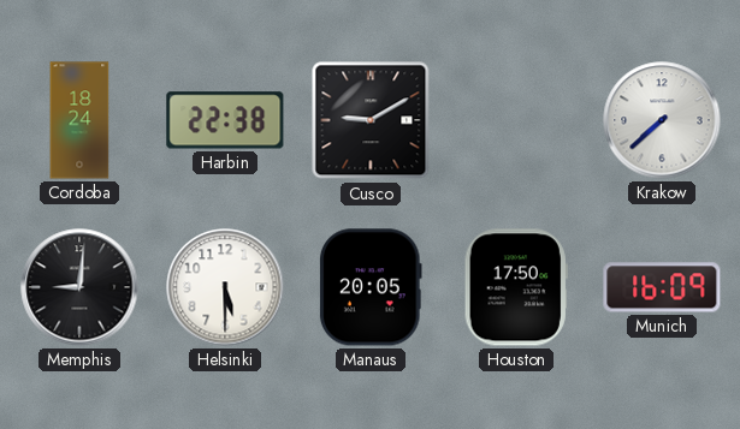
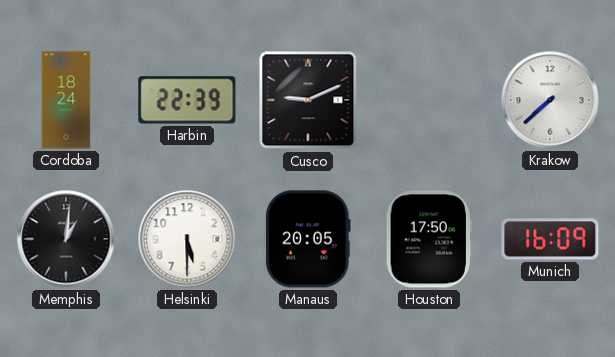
Harbin: 22:38 -> 22:39
Cusco: 9:10 -> 9:11
Memphis: 9:01 -> 1:01
